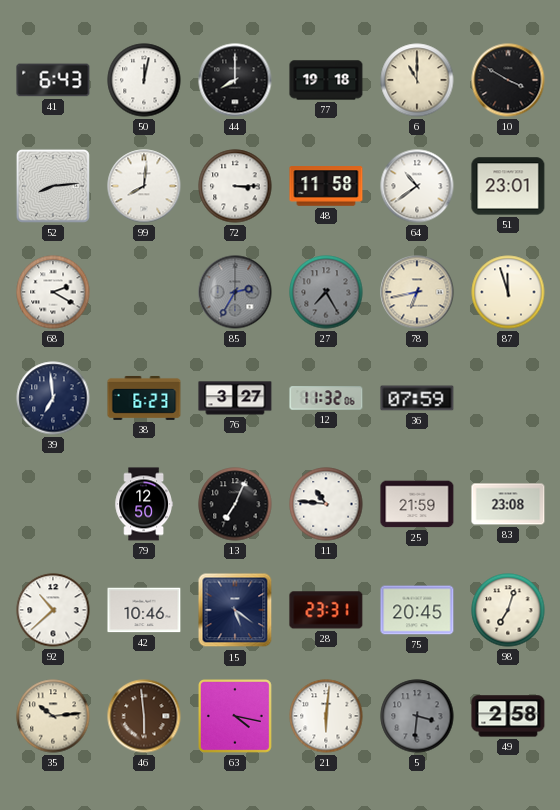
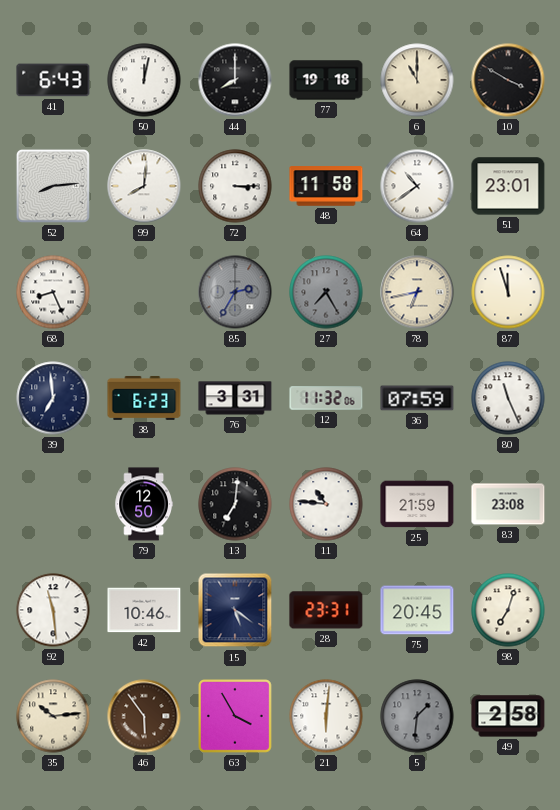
68: 2:20 -> 8:26
76: 3:27 -> 3:31
80: none -> 11:26
13: 7:04 -> 7:01
92: 10:38 -> 11:29
46: 5:59 -> 5:54
63: 4:17 -> 3:55
5: 3:31 -> 1:31
